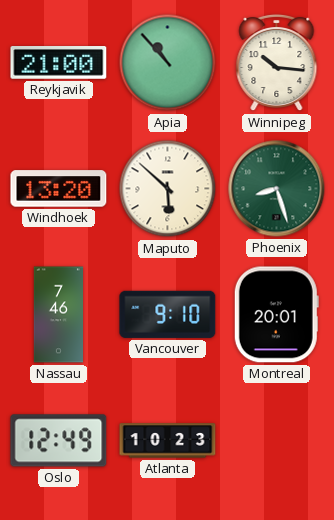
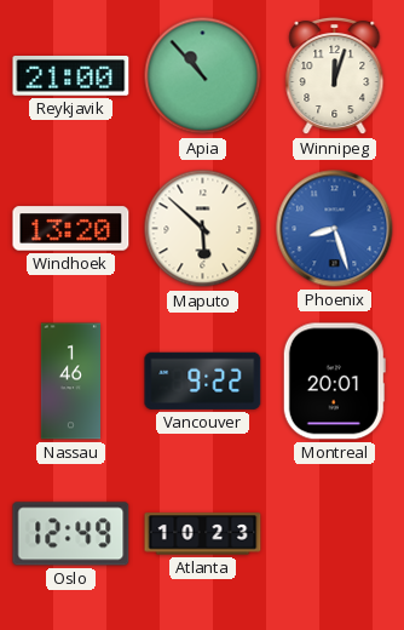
Winnipeg: 10:16 -> 12:03
Phoenix dial: green -> blue
Nassau: 7:46 -> 1:46
Vancouver: 9:10 -> 9:22
